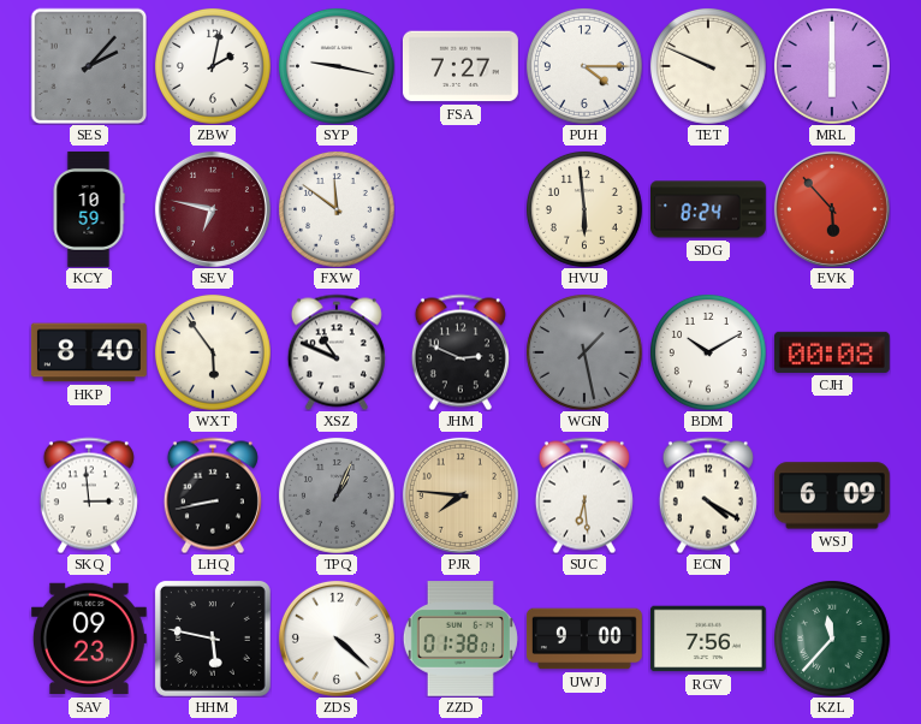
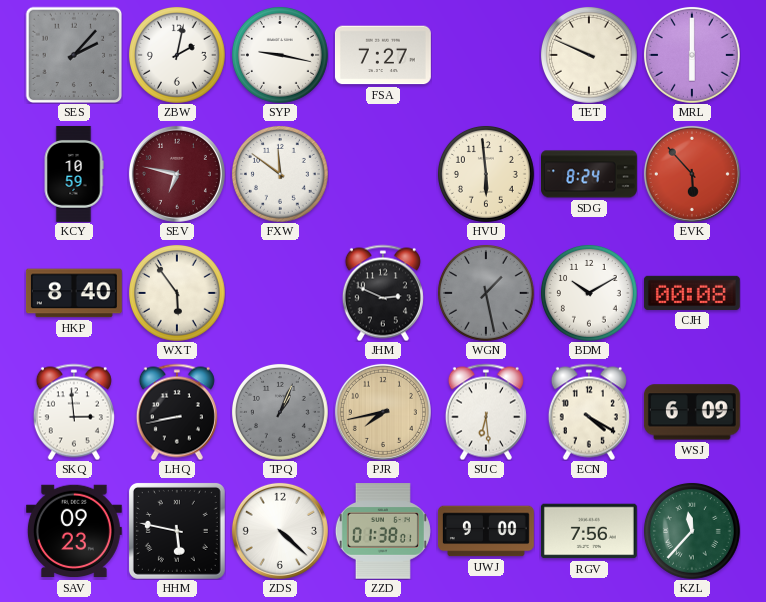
PUH: 4:15 -> none
XSZ: 10:49 -> none
PJR: 7:46 -> 7:43
